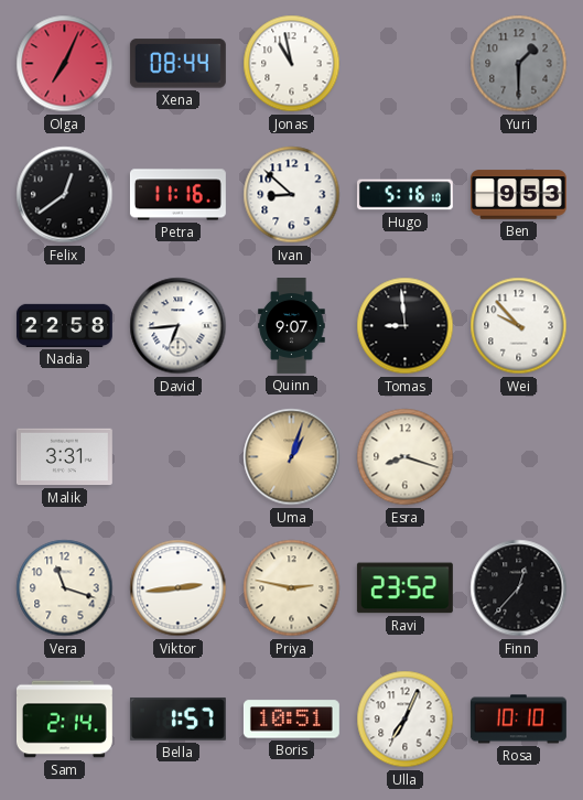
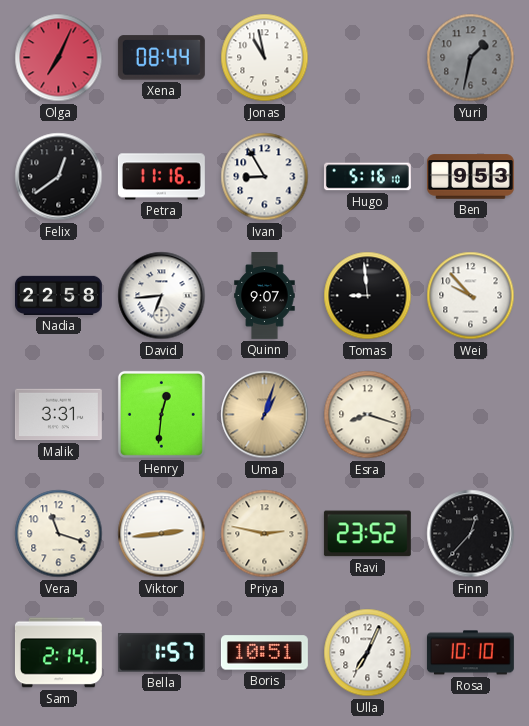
Yuri: 1:30 -> 1:32
Ivan: 8:52 -> 8:55
Henry: none -> 12:31
